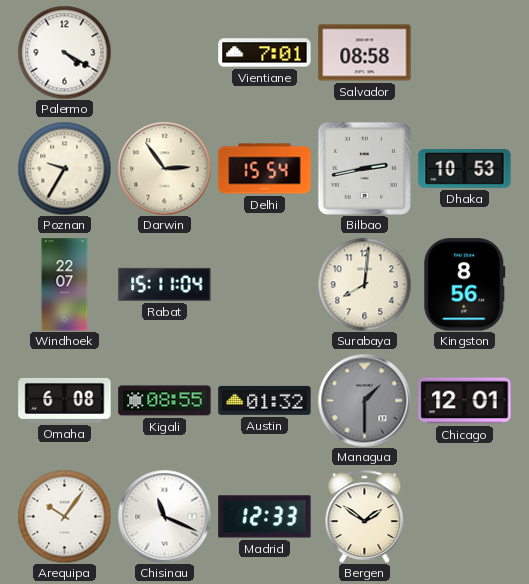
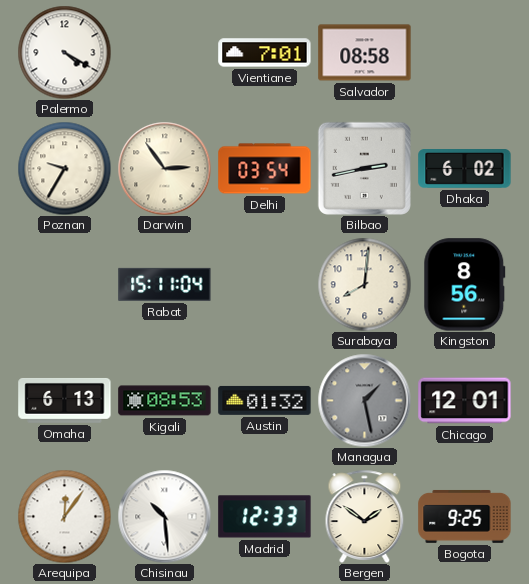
Delhi: 15:54 -> 03:54
Dhaka: 10:53 -> 6:02
Windhoek: 22:07 -> none
Omaha: 6:08 -> 6:13
Kigali: 08:55 -> 08:53
Managua: 1:30 -> 1:28
Arequipa: 10:06 -> 12:06
Chisinau: 11:19 -> 10:29
Bogota: none -> 9:25
